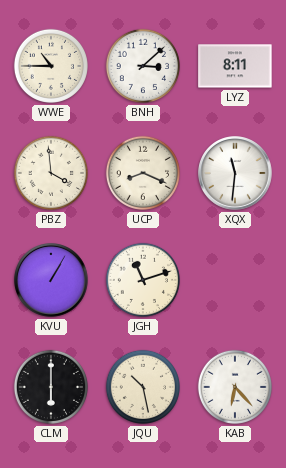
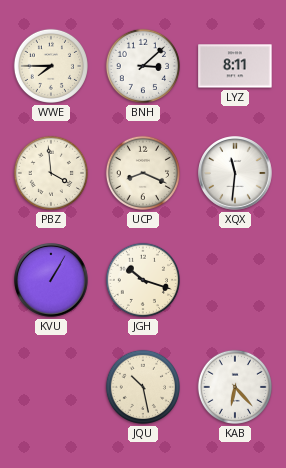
WWE: 10:45 -> 7:45
JGH: 11:12 -> 10:18
CLM: 6:00 -> none
